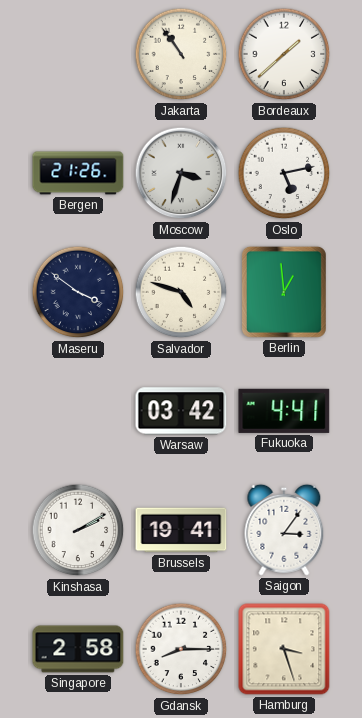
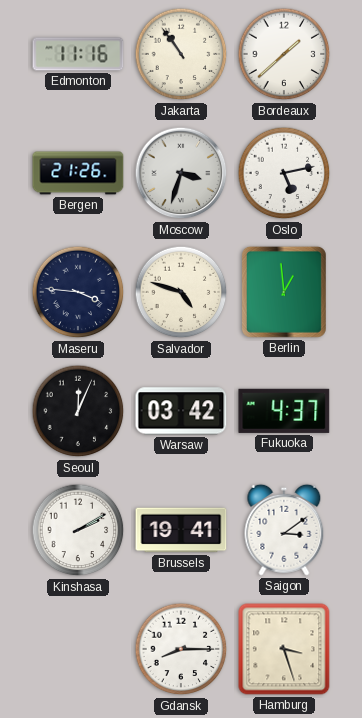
Edmonton: none -> 11:16
Maseru: 3:51 -> 3:46
Seoul: none -> 12:04
Fukuoka: 4:41 -> 4:37
Saigon: 3:06 -> 3:09
Singapore: 2:58 -> none
